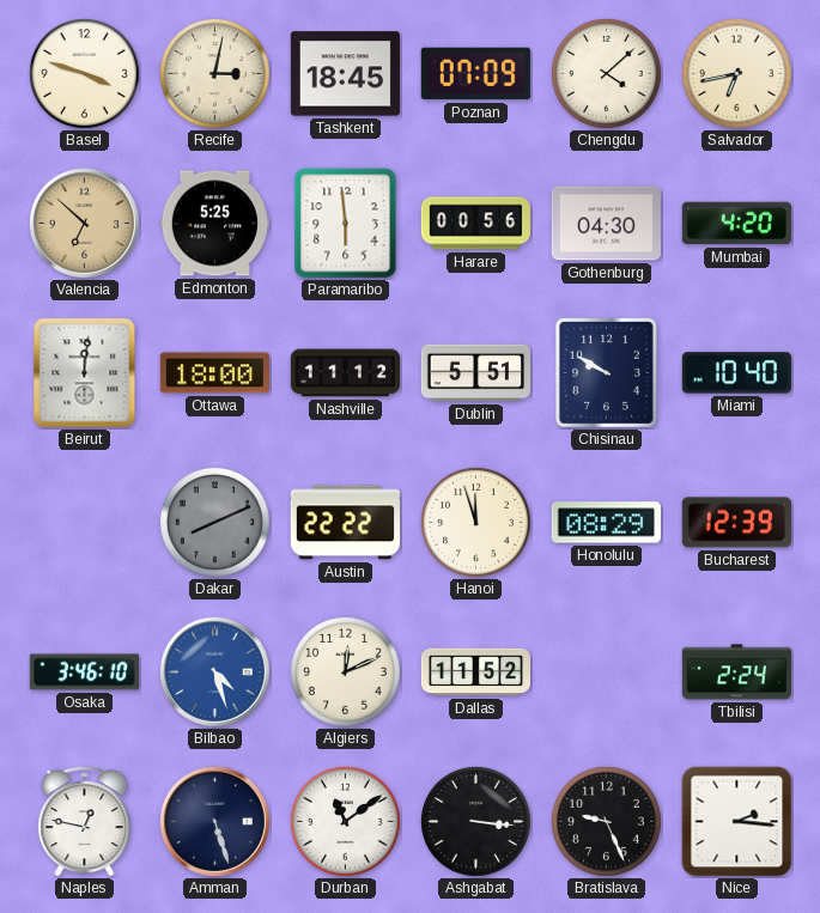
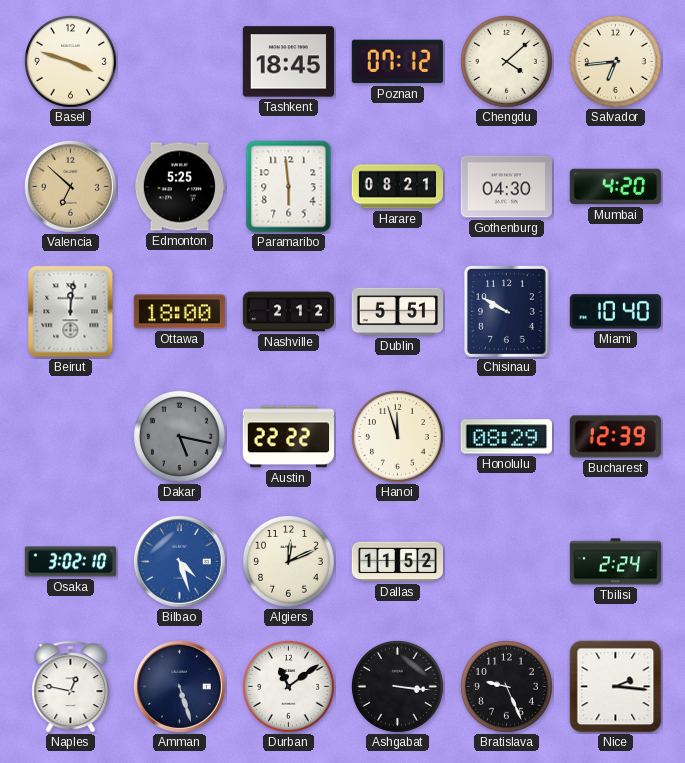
Recife: 3:02 -> none
Poznan: 07:09 -> 07:12
Salvador: 6:43 -> 6:44
Harare: 00:56 -> 08:21
Nashville: 11:12 -> 2:12
Dakar: 8:11 -> 5:17
Osaka: 3:46 -> 3:02
